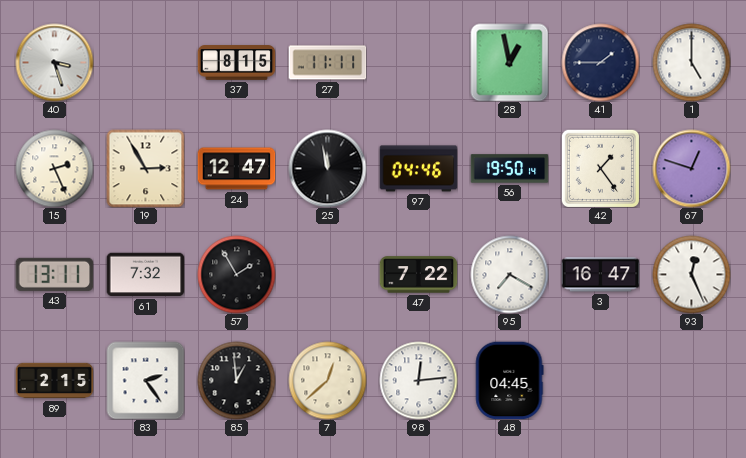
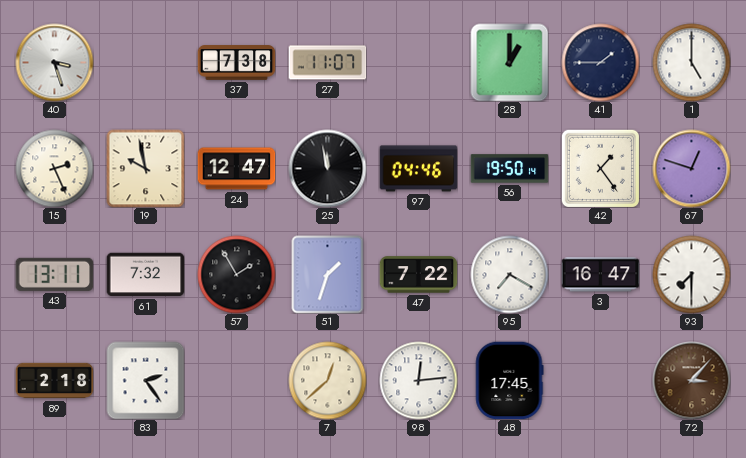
37: 8:15 -> 7:38
27: 11:11 -> 11:07
28: 12:58 -> 1:00
19: 2:55 -> 9:58
51: none -> 1:33
93: 12:26 -> 7:30
89: 2:15 -> 2:18
85: 12:59 -> none
48: 04:45 -> 17:45
72: none -> 3:07
